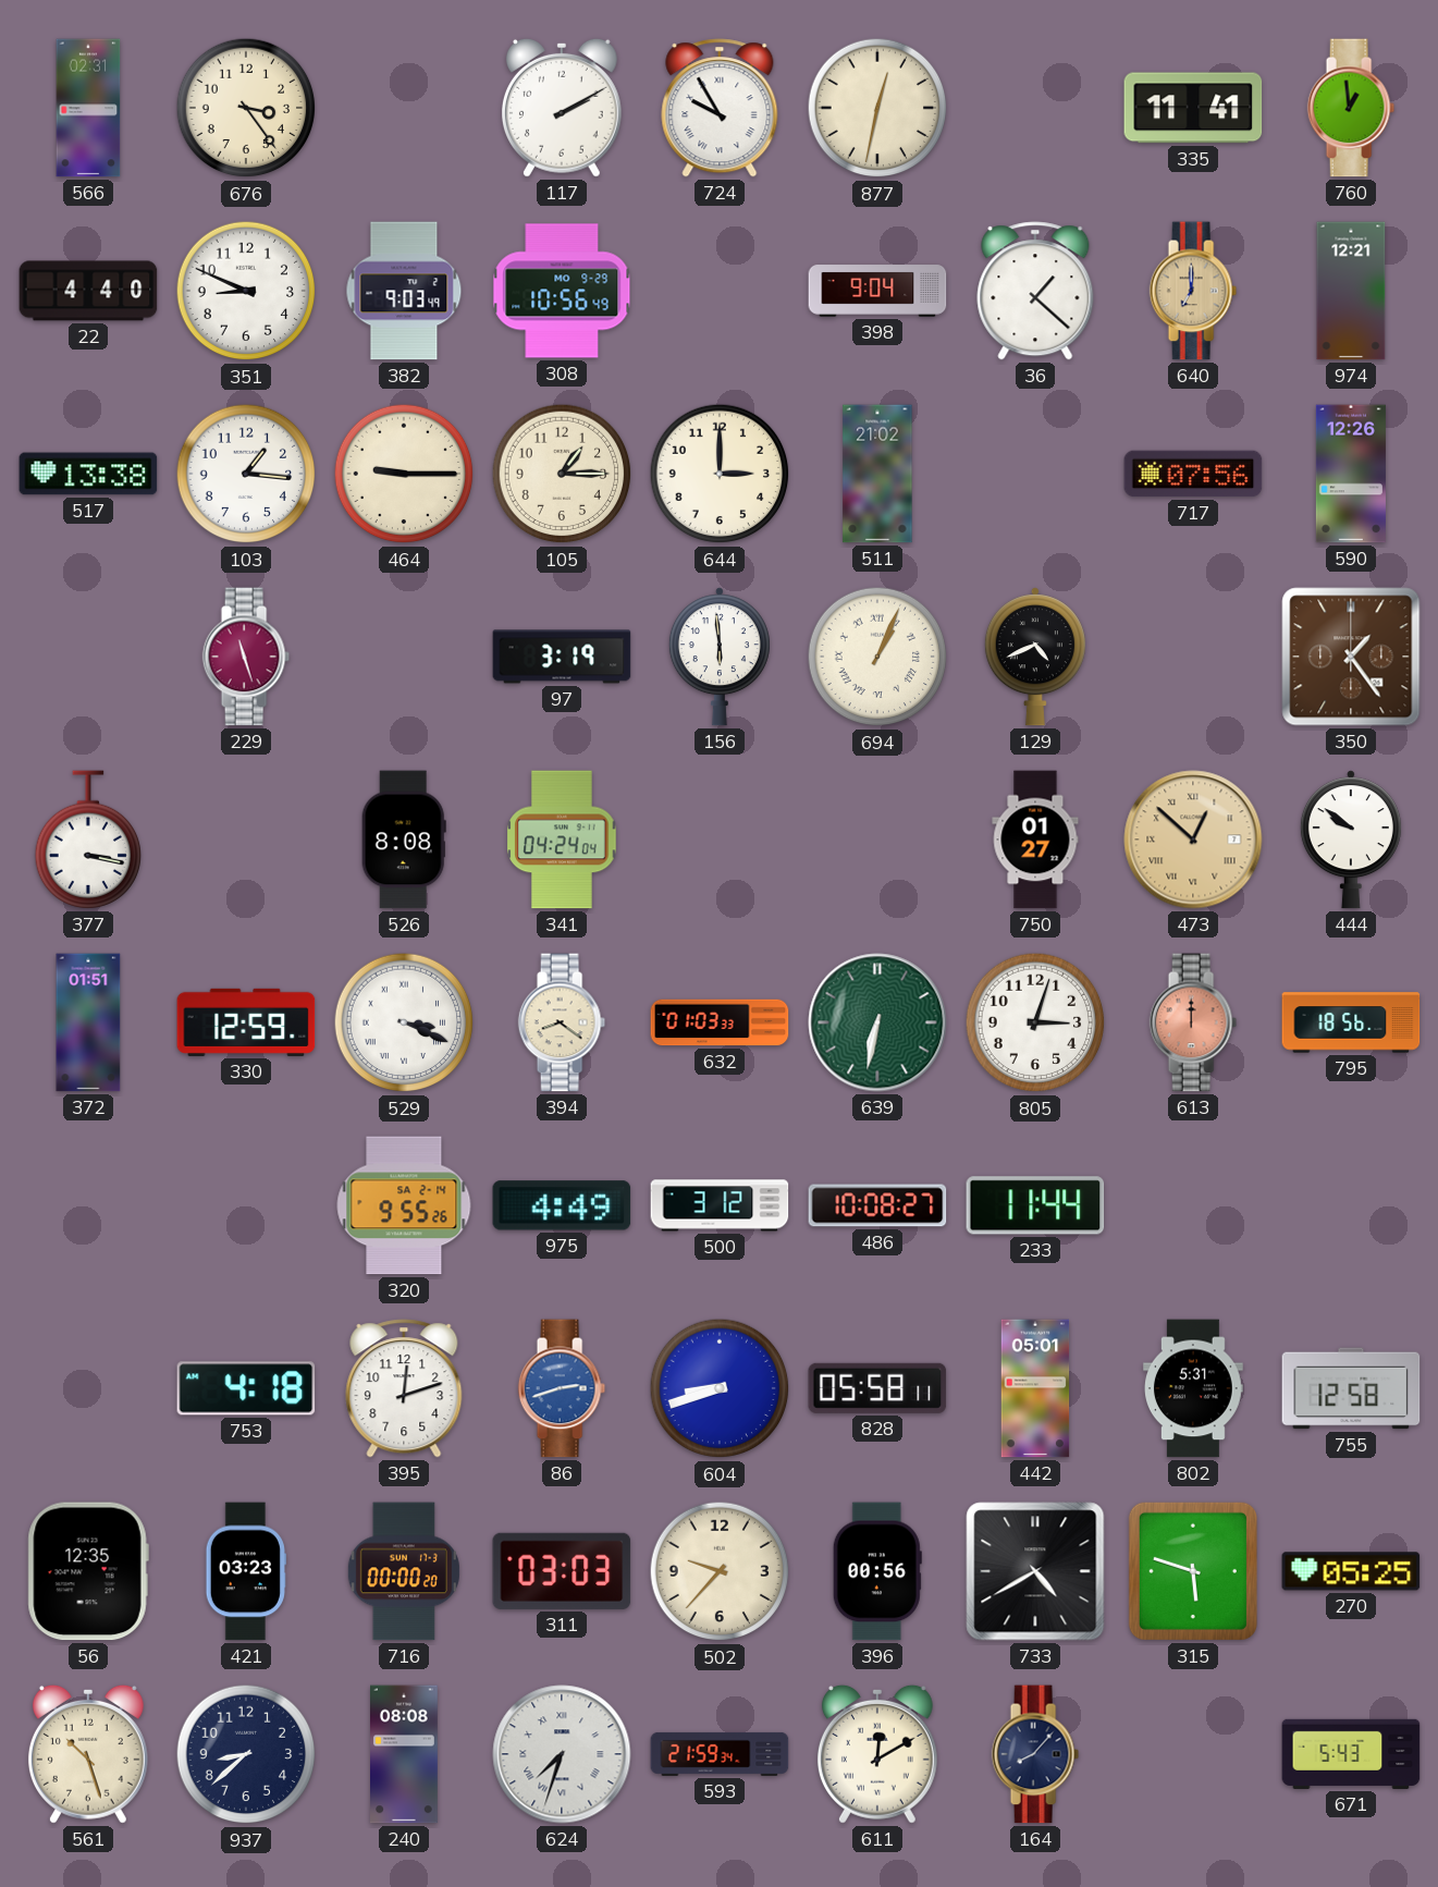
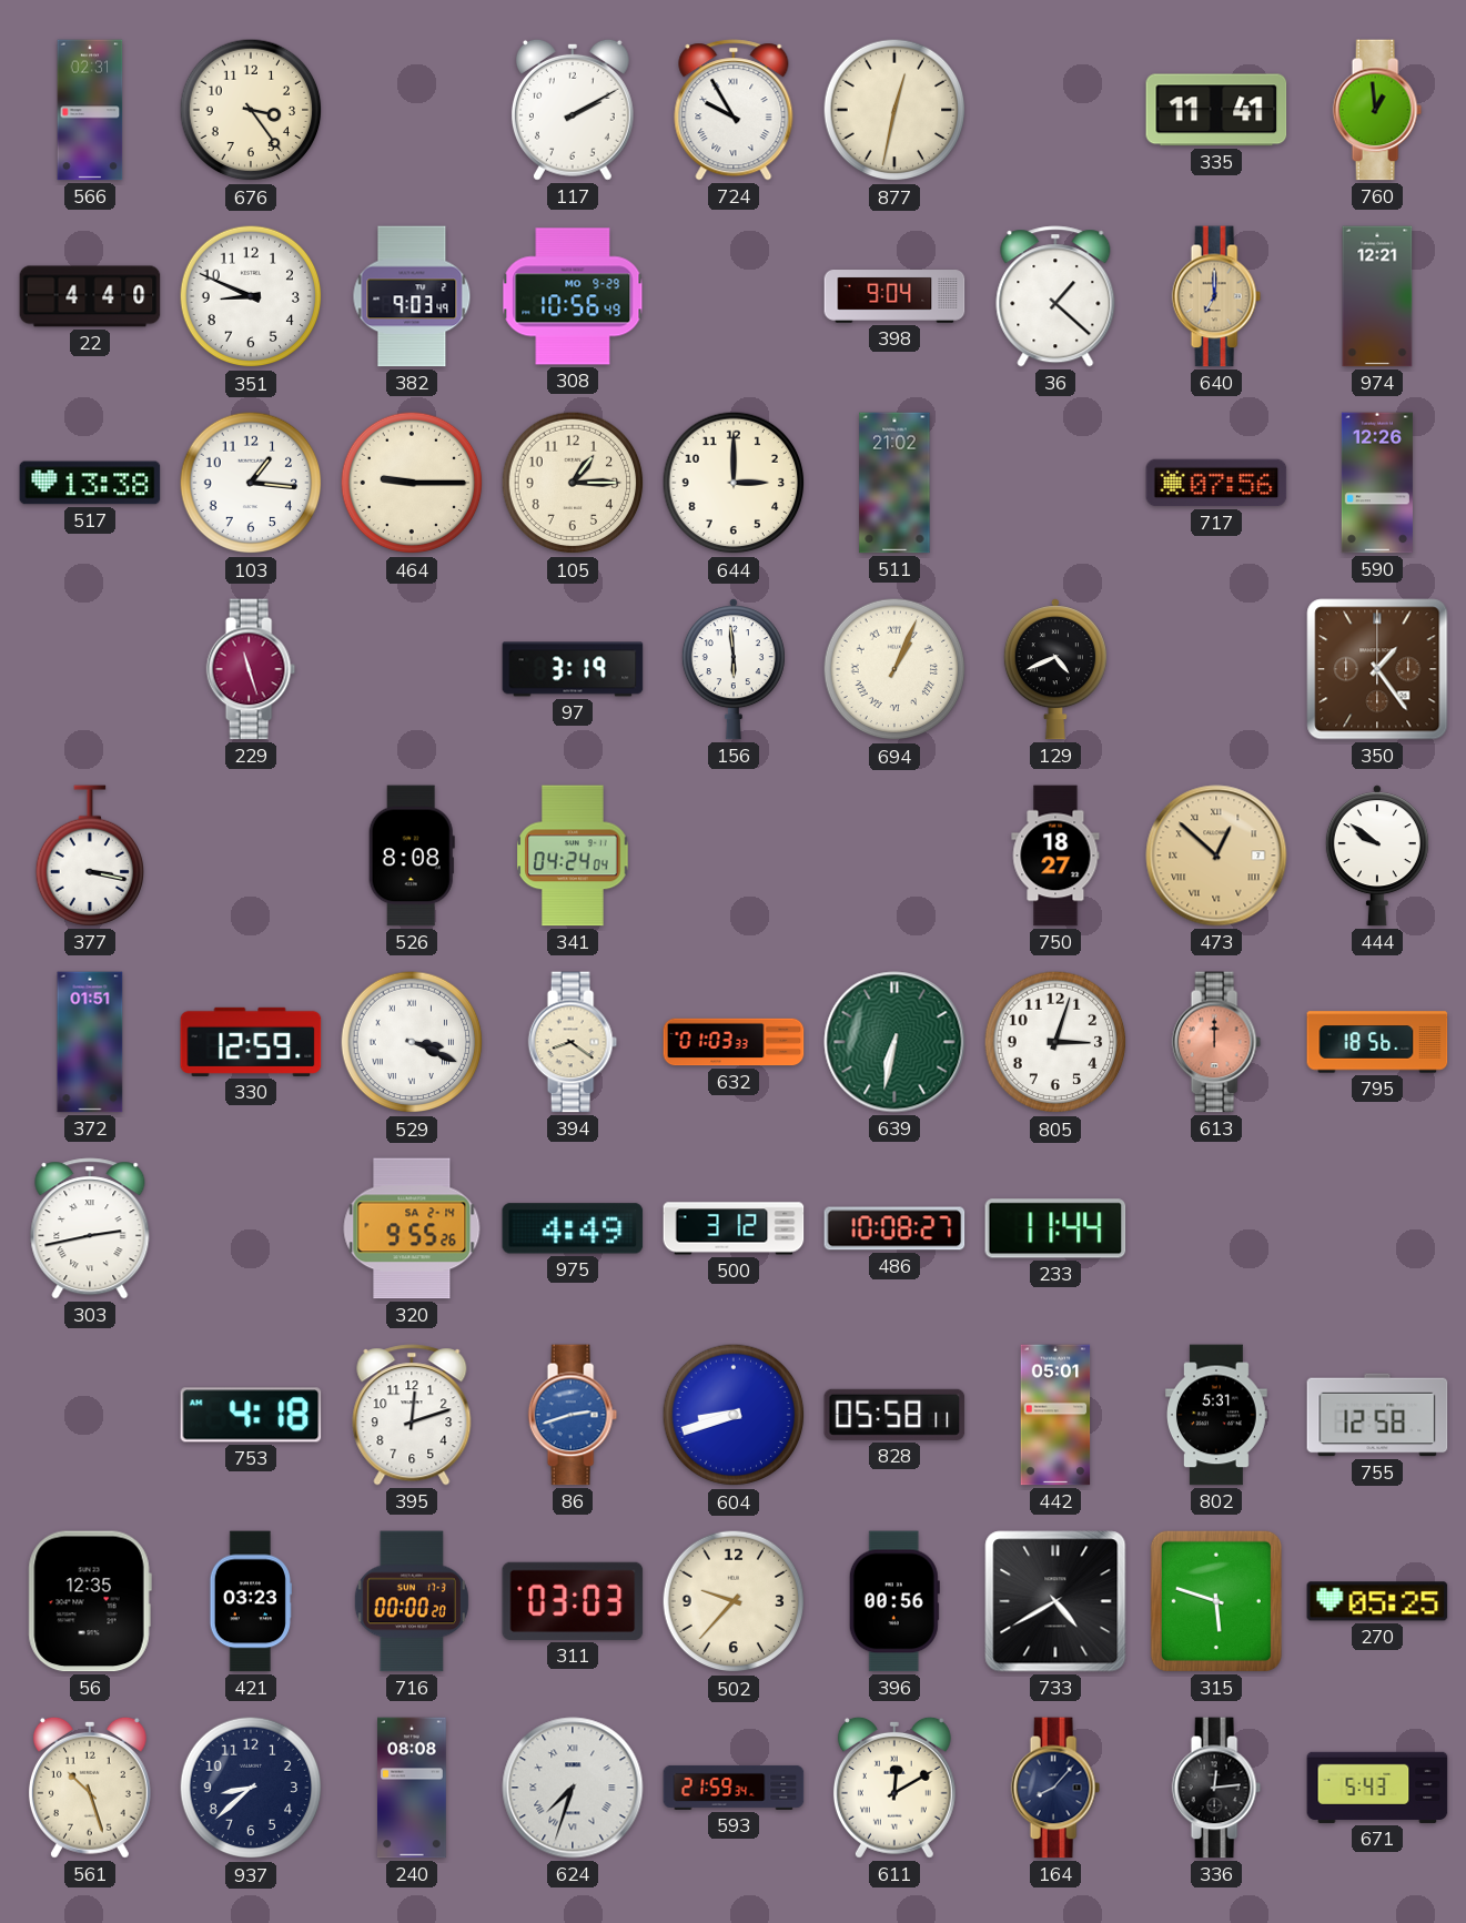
750: 01:27 -> 18:27
303: none -> 2:43
336: none -> 12:14
